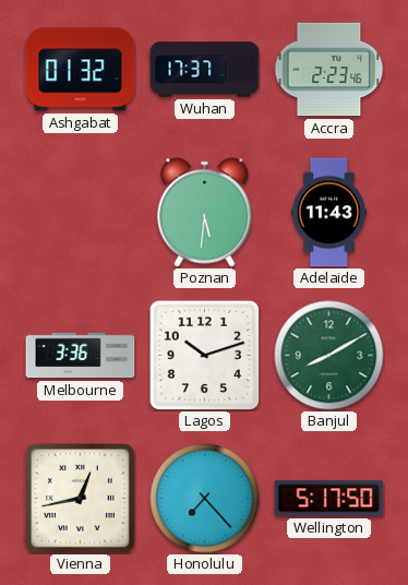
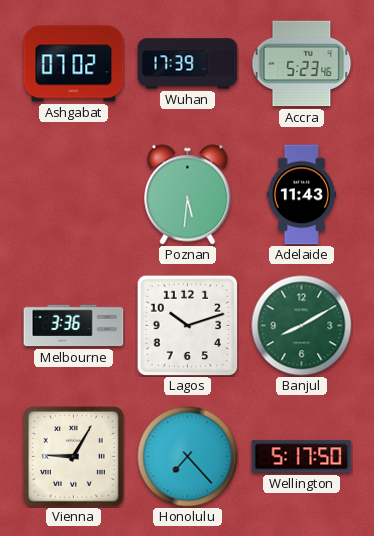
Ashgabat: 01:32 -> 07:02
Wuhan: 17:37 -> 17:39
Accra: 2:23 -> 5:23
Vienna: 12:43 -> 9:05
